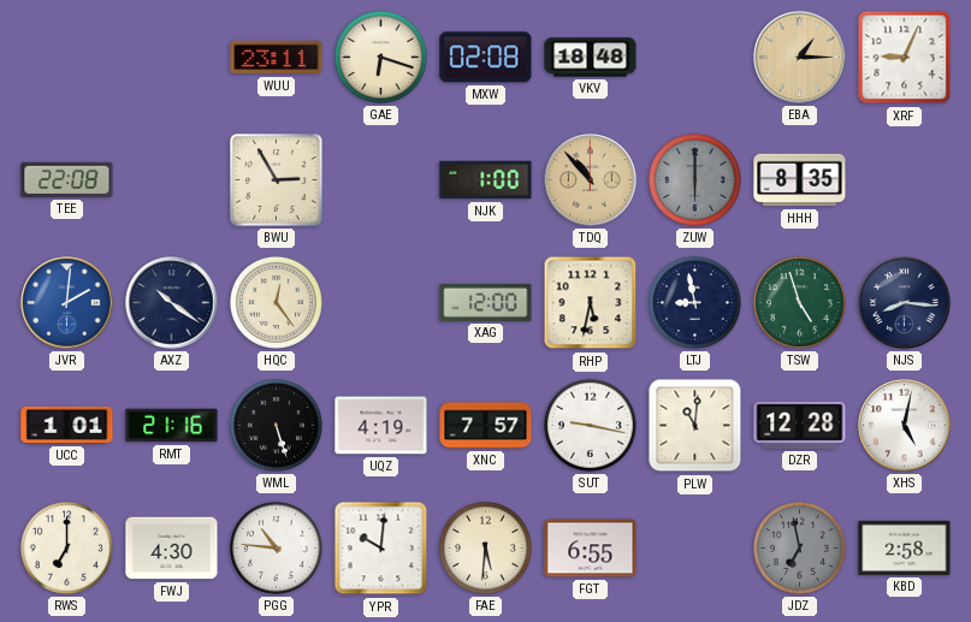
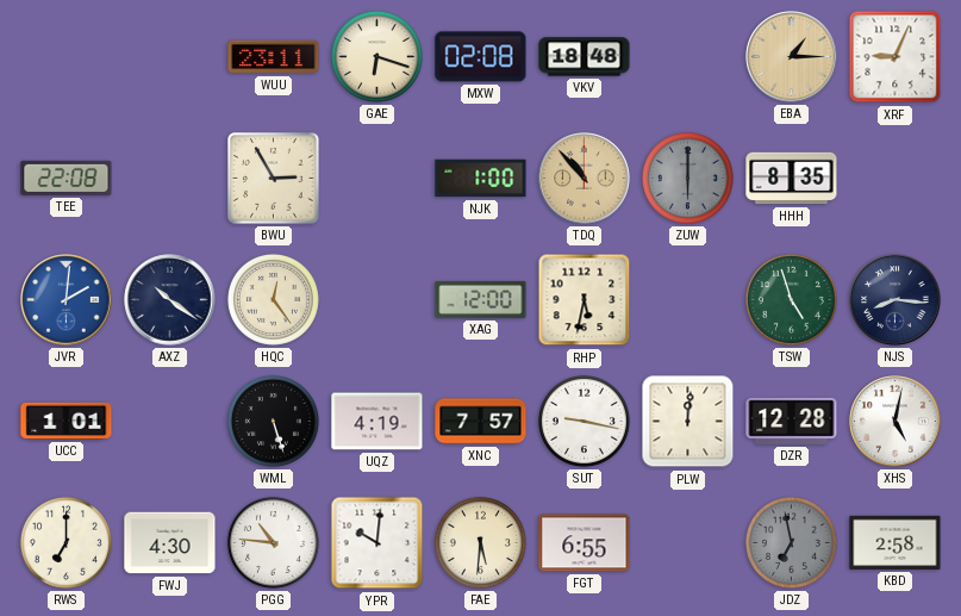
LTJ: 8:58 -> none
RMT: 21:16 -> none
PLW: 11:01 -> 12:01
